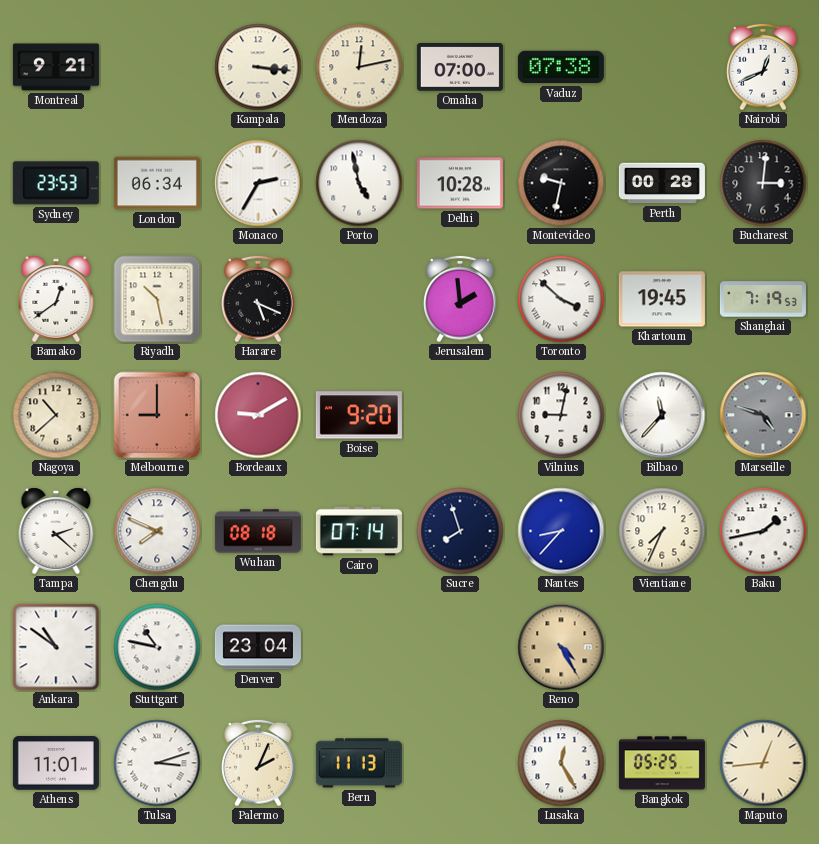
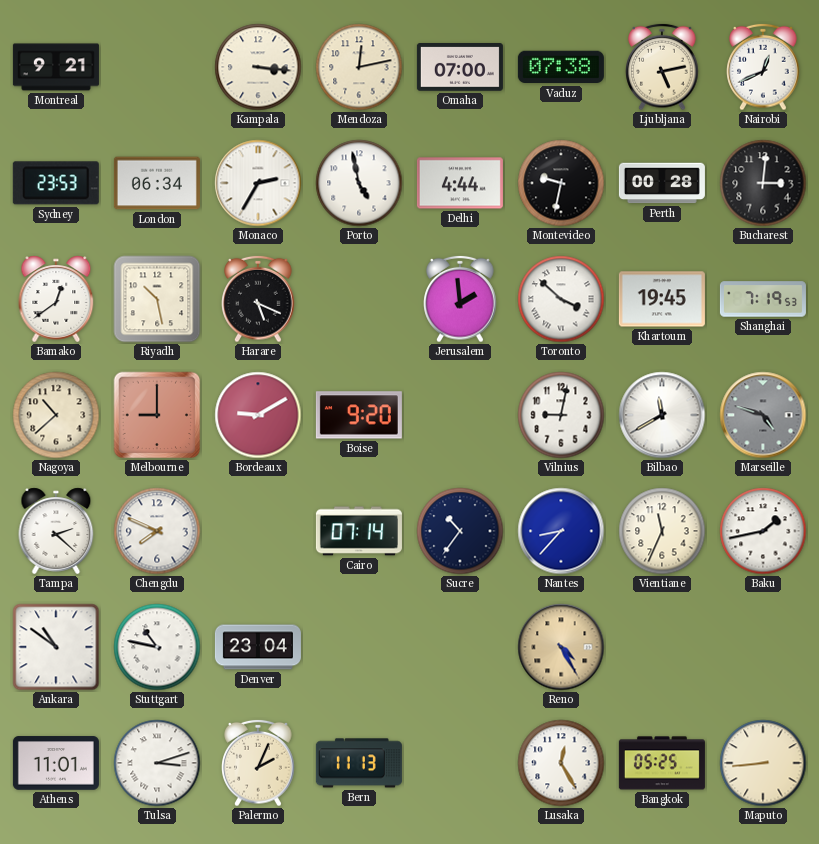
Ljubljana: none -> 5:13
Delhi: 10:28 -> 4:44
Bilbao: 11:37 -> 11:40
Wuhan: 08:18 -> none
Sucre: 7:57 -> 10:36
Vientiane: 7:34 -> 11:34
Maputo: 12:44 -> 8:44
